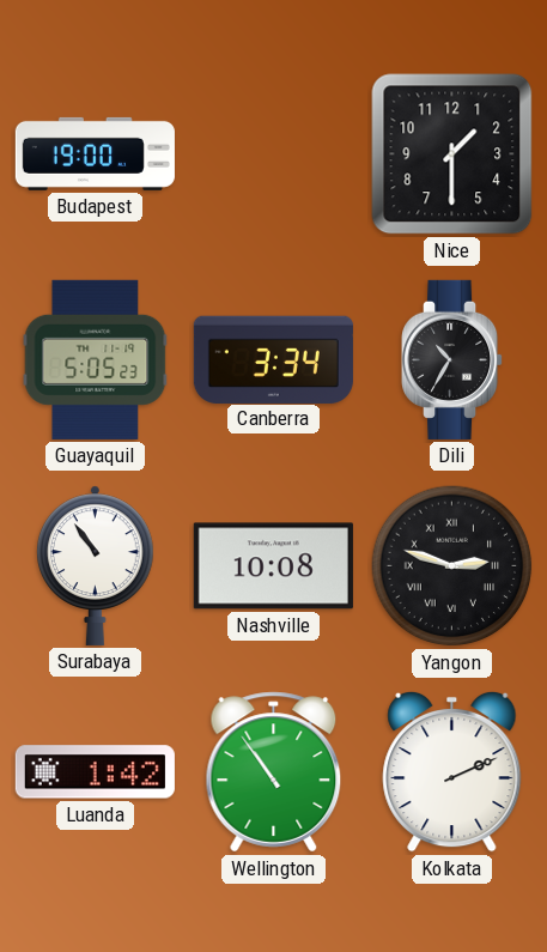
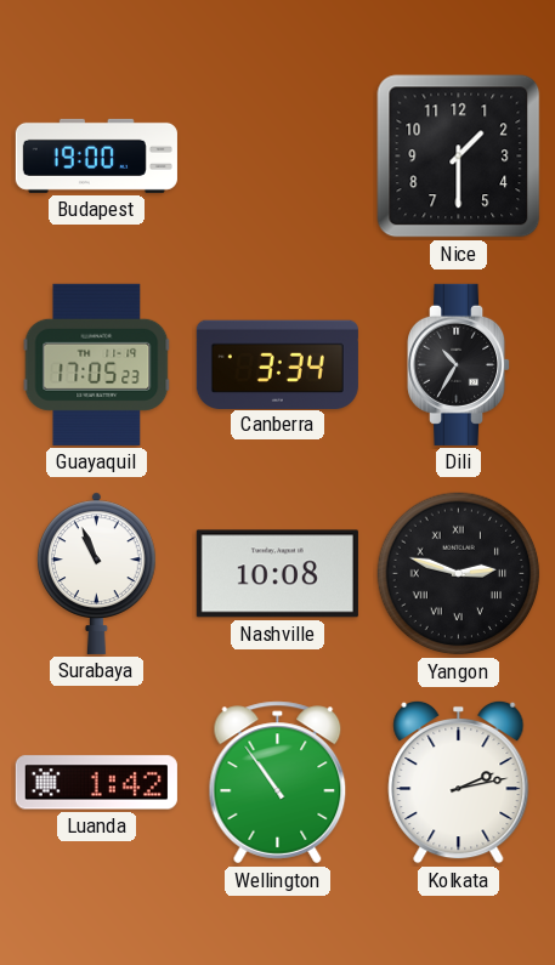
Guayaquil: 5:05 -> 17:05
Surabaya: 10:54 -> 10:56
Kolkata: 2:11 -> 2:13
